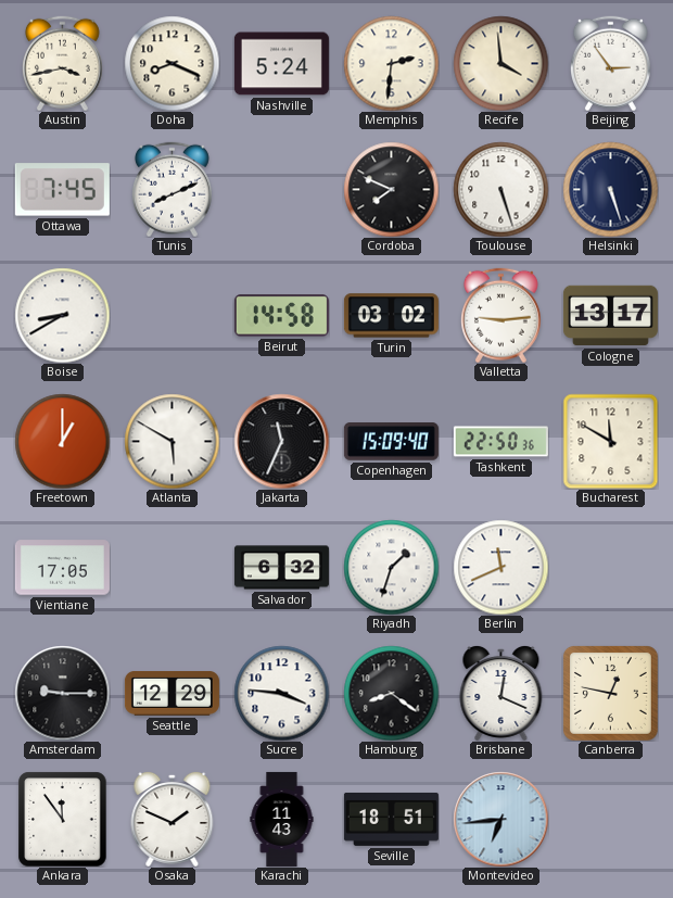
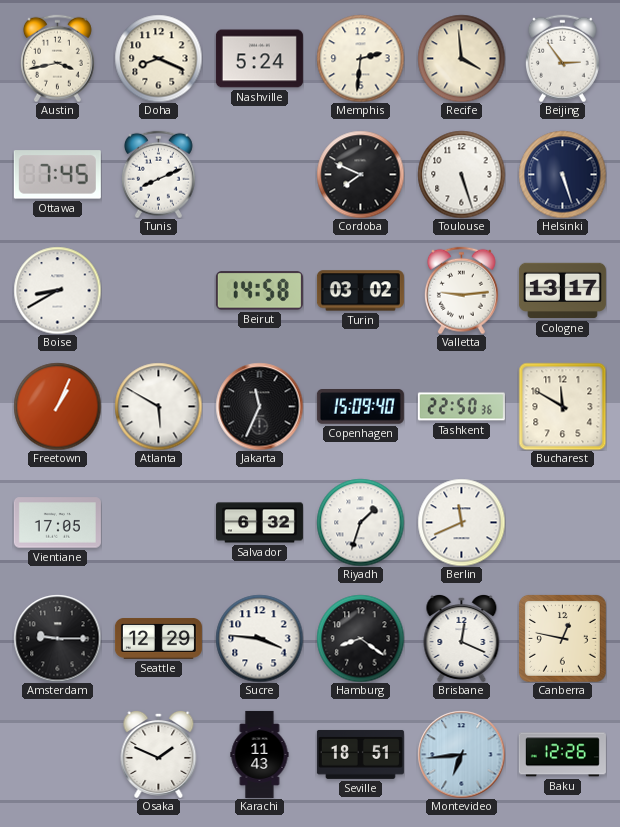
Freetown: 1:00 -> 1:04
Ankara: 11:54 -> none
Baku: none -> 12:26
